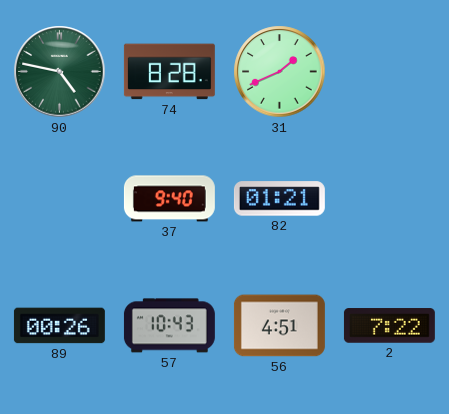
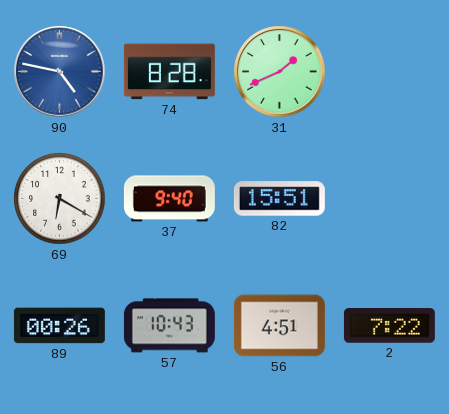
90 dial: green -> blue
69: none -> 6:20
82: 01:21 -> 15:51
